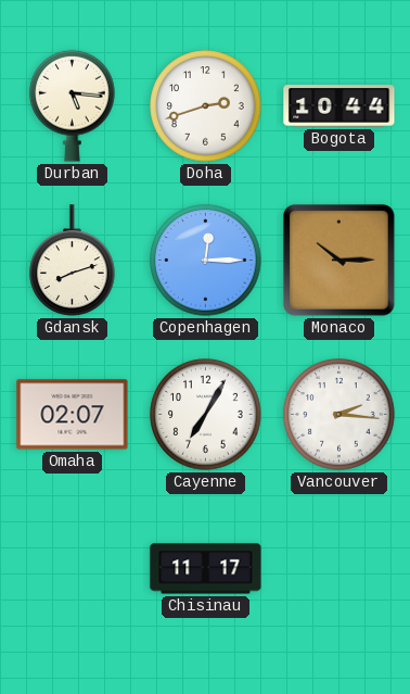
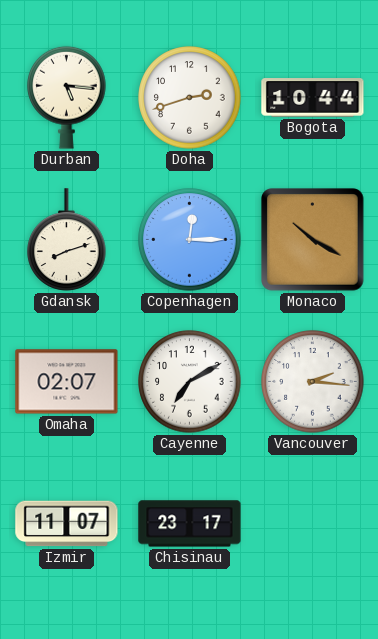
Monaco: 10:15 -> 10:20
Cayenne: 7:05 -> 7:10
Izmir: none -> 11:07
Chisinau: 11:17 -> 23:17
